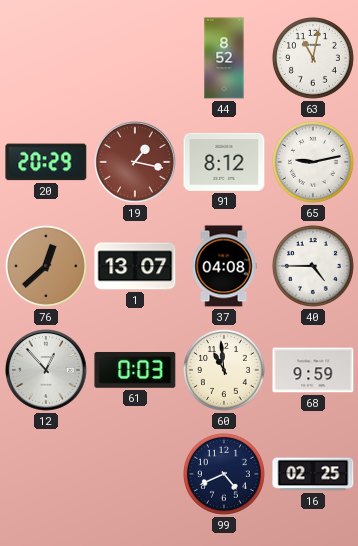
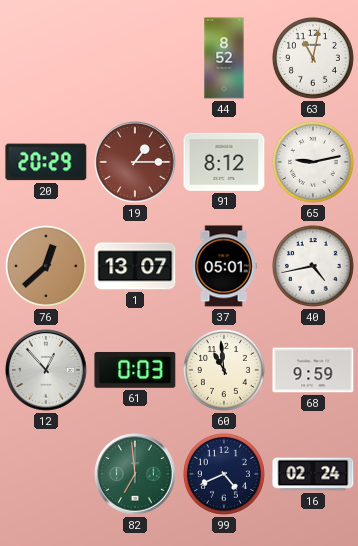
19: 1:17 -> 1:15
37: 04:08 -> 05:01
40: 4:45 -> 4:43
82: none -> 6:59
16: 02:25 -> 02:24
